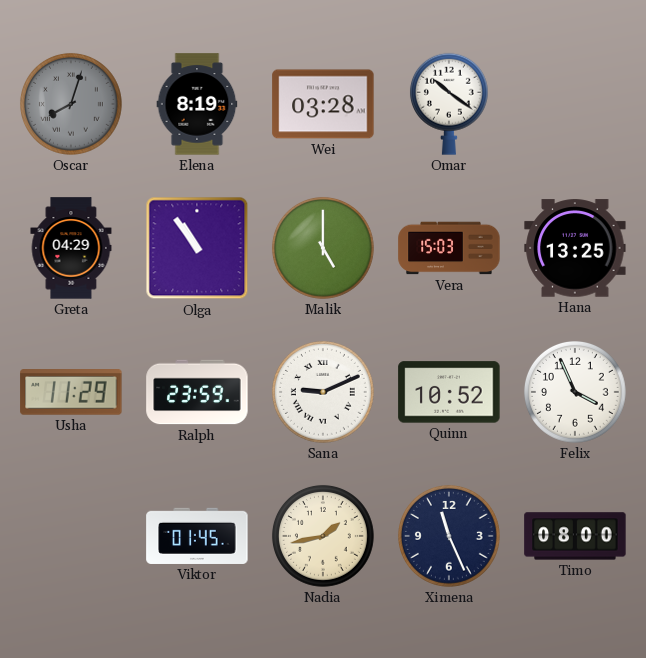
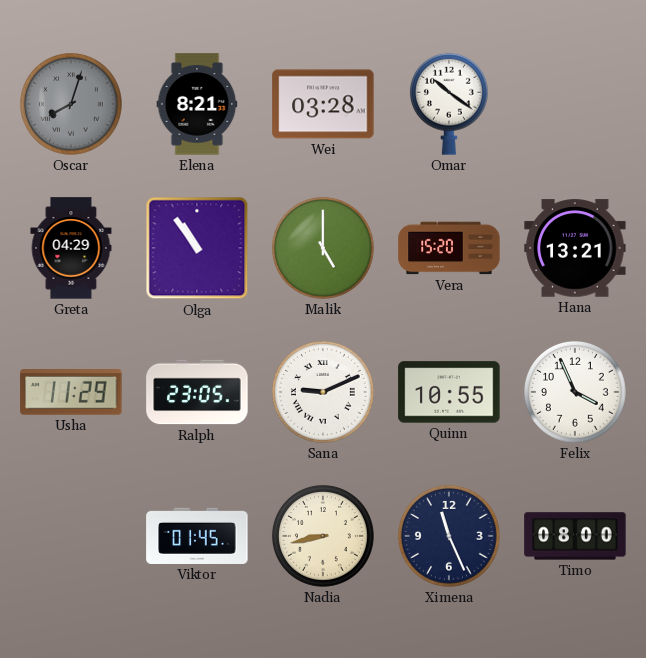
Elena: 8:19 -> 8:21
Vera: 15:03 -> 15:20
Hana: 13:25 -> 13:21
Ralph: 23:59 -> 23:05
Quinn: 10:52 -> 10:55
Nadia: 1:43 -> 8:43
